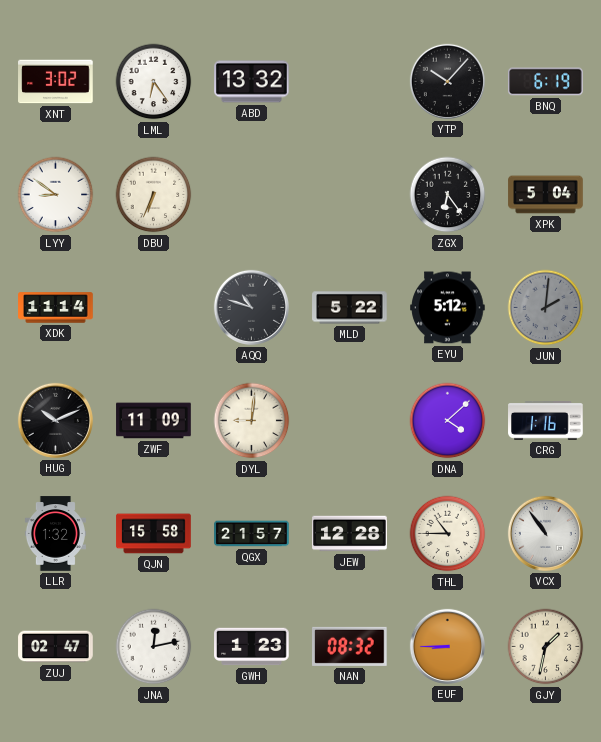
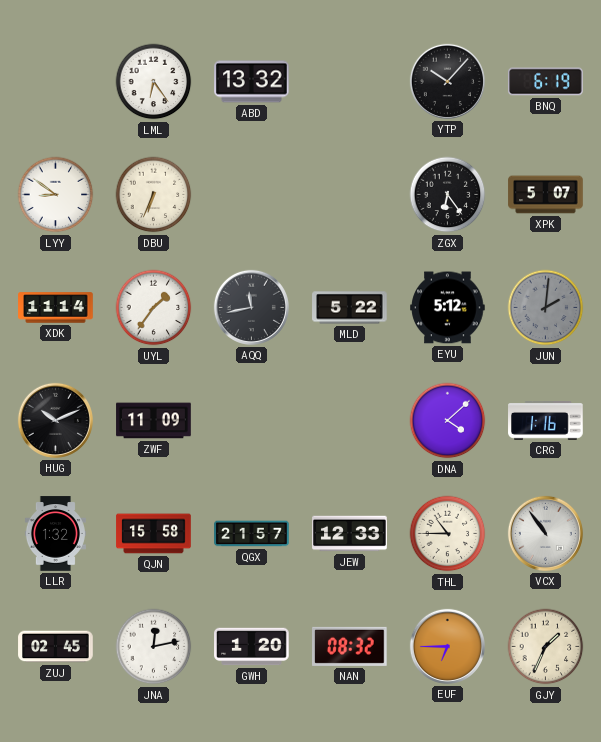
XNT: 3:02 -> none
XPK: 5:04 -> 5:07
UYL: none -> 1:36
AQQ: 10:48 -> 11:43
DYL: 9:01 -> none
JEW: 12:28 -> 12:33
ZUJ: 02:47 -> 02:45
GWH: 1:23 -> 1:20
EUF: 8:45 -> 6:45
GJY: 1:32 -> 1:34
